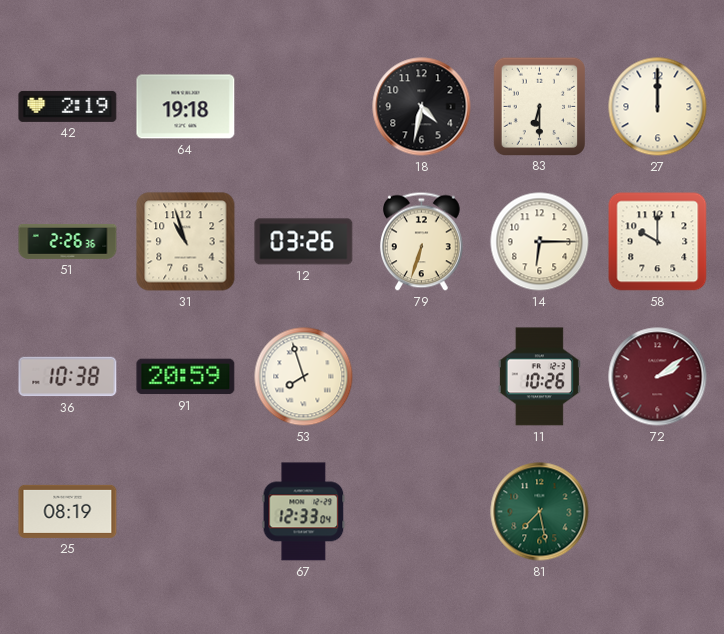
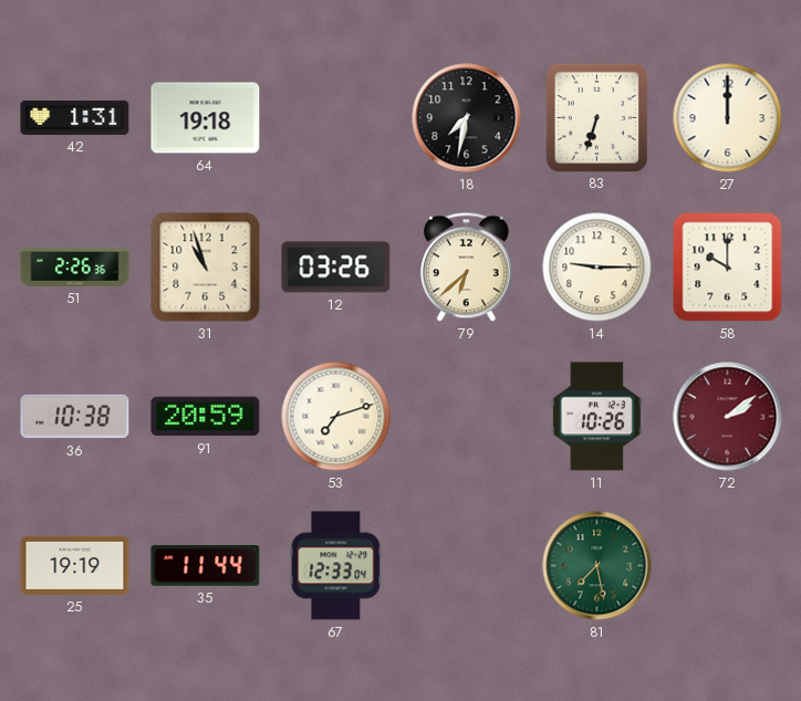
42: 2:19 -> 1:31
18: 4:32 -> 7:32
83: 6:30 -> 6:33
79: 6:33 -> 6:38
14: 6:15 -> 9:15
53: 7:57 -> 7:12
25: 08:19 -> 19:19
35: none -> 11:44
